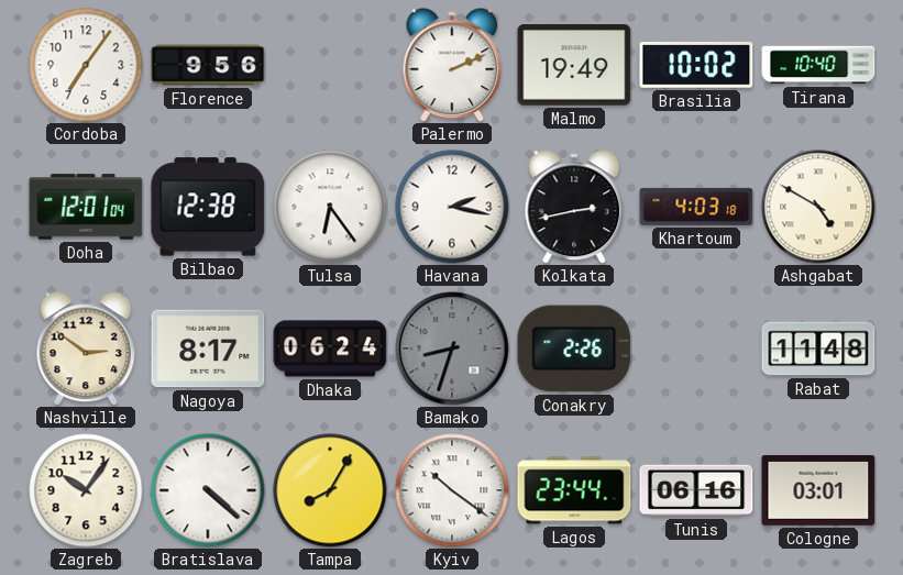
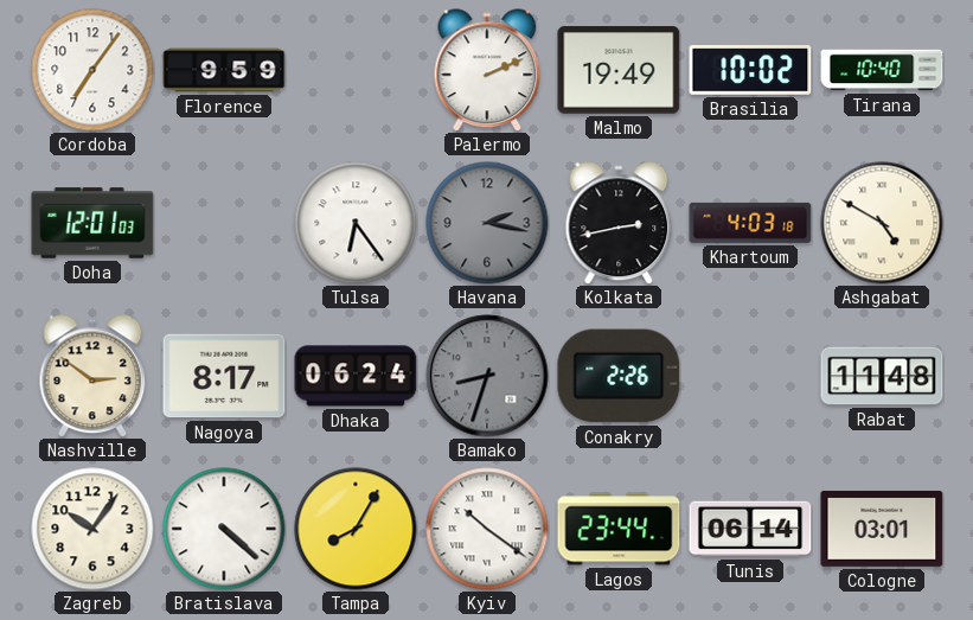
Florence: 9:56 -> 9:59
Doha: 12:01:04 -> 12:01:03
Bilbao: 12:38 -> none
Havana dial: white -> grey
Tunis: 06:16 -> 06:14
